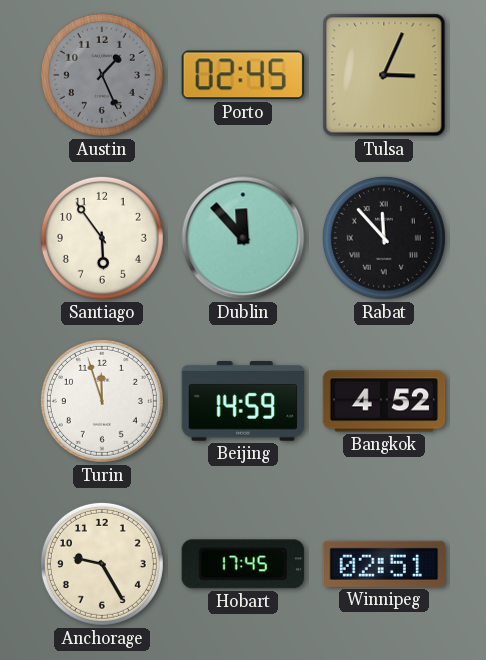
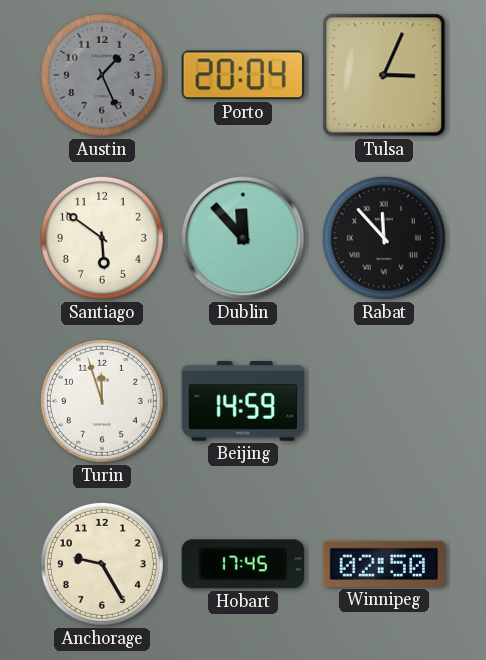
Porto: 02:45 -> 20:04
Santiago: 5:54 -> 5:51
Bangkok: 4:52 -> none
Winnipeg: 02:51 -> 02:50
